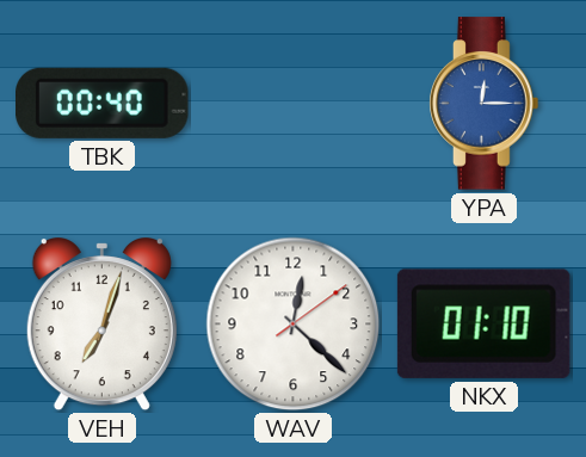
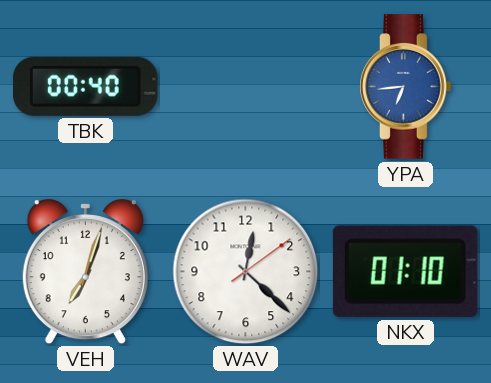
YPA: 12:15 -> 6:44
